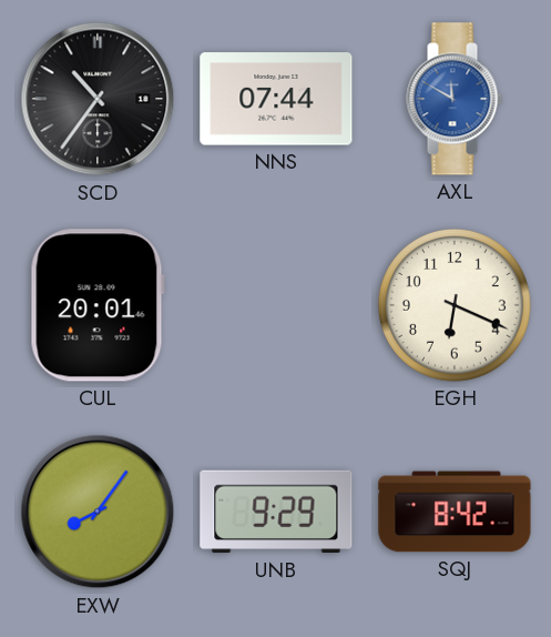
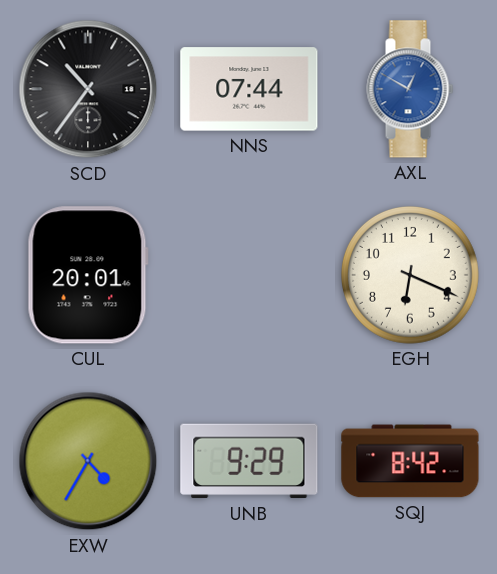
AXL: 11:50 -> 12:50
EXW: 8:06 -> 4:35
